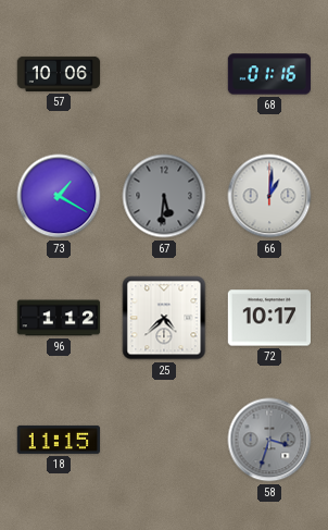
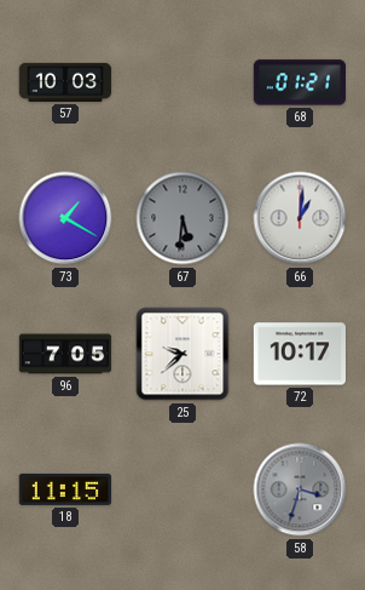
57: 10:06 -> 10:03
68: 01:16 -> 01:21
96: 1:12 -> 7:05
25: 4:38 -> 9:38
